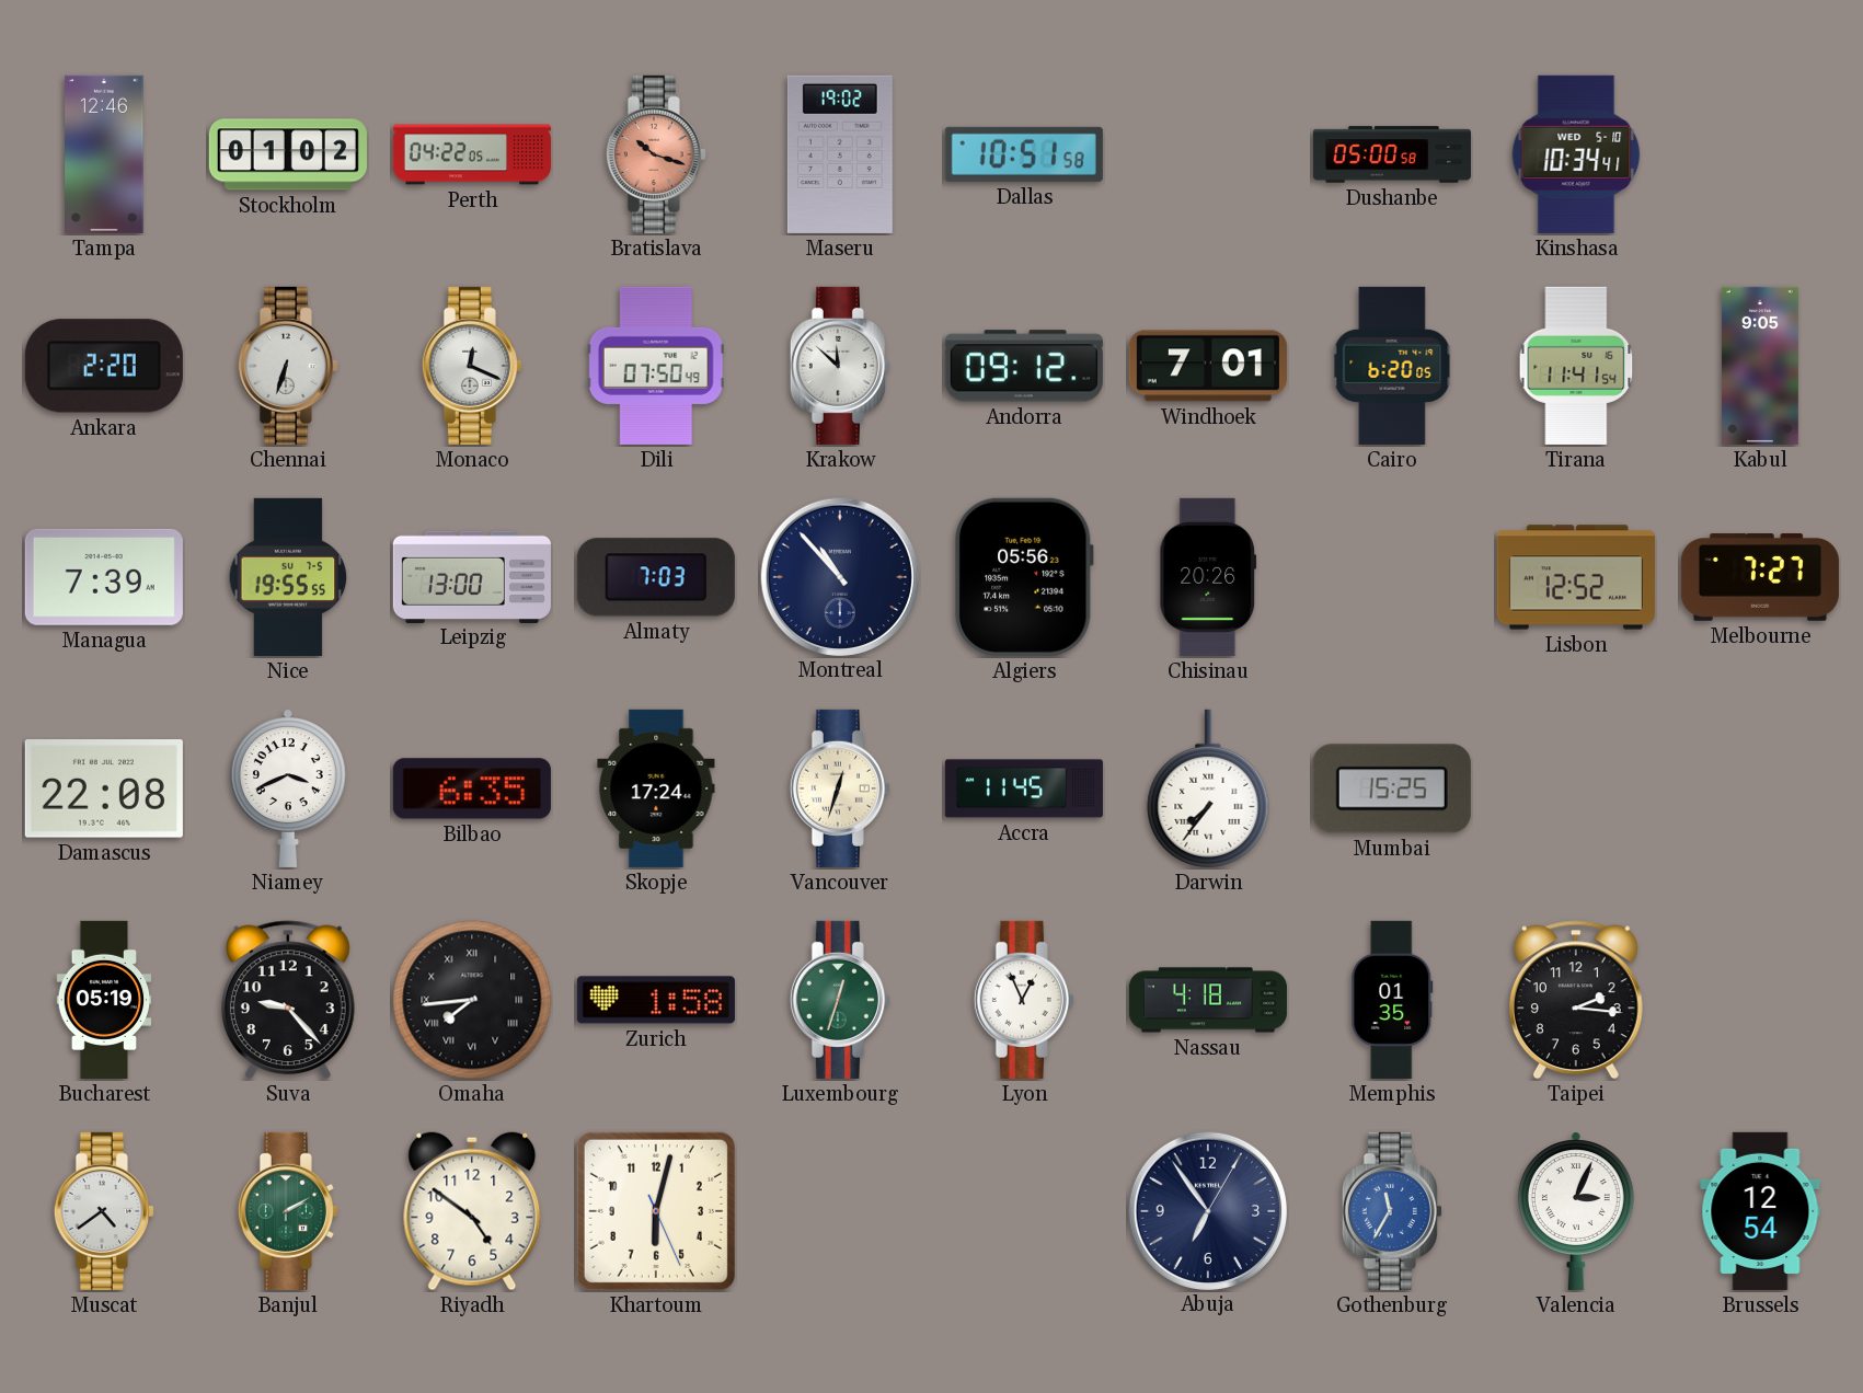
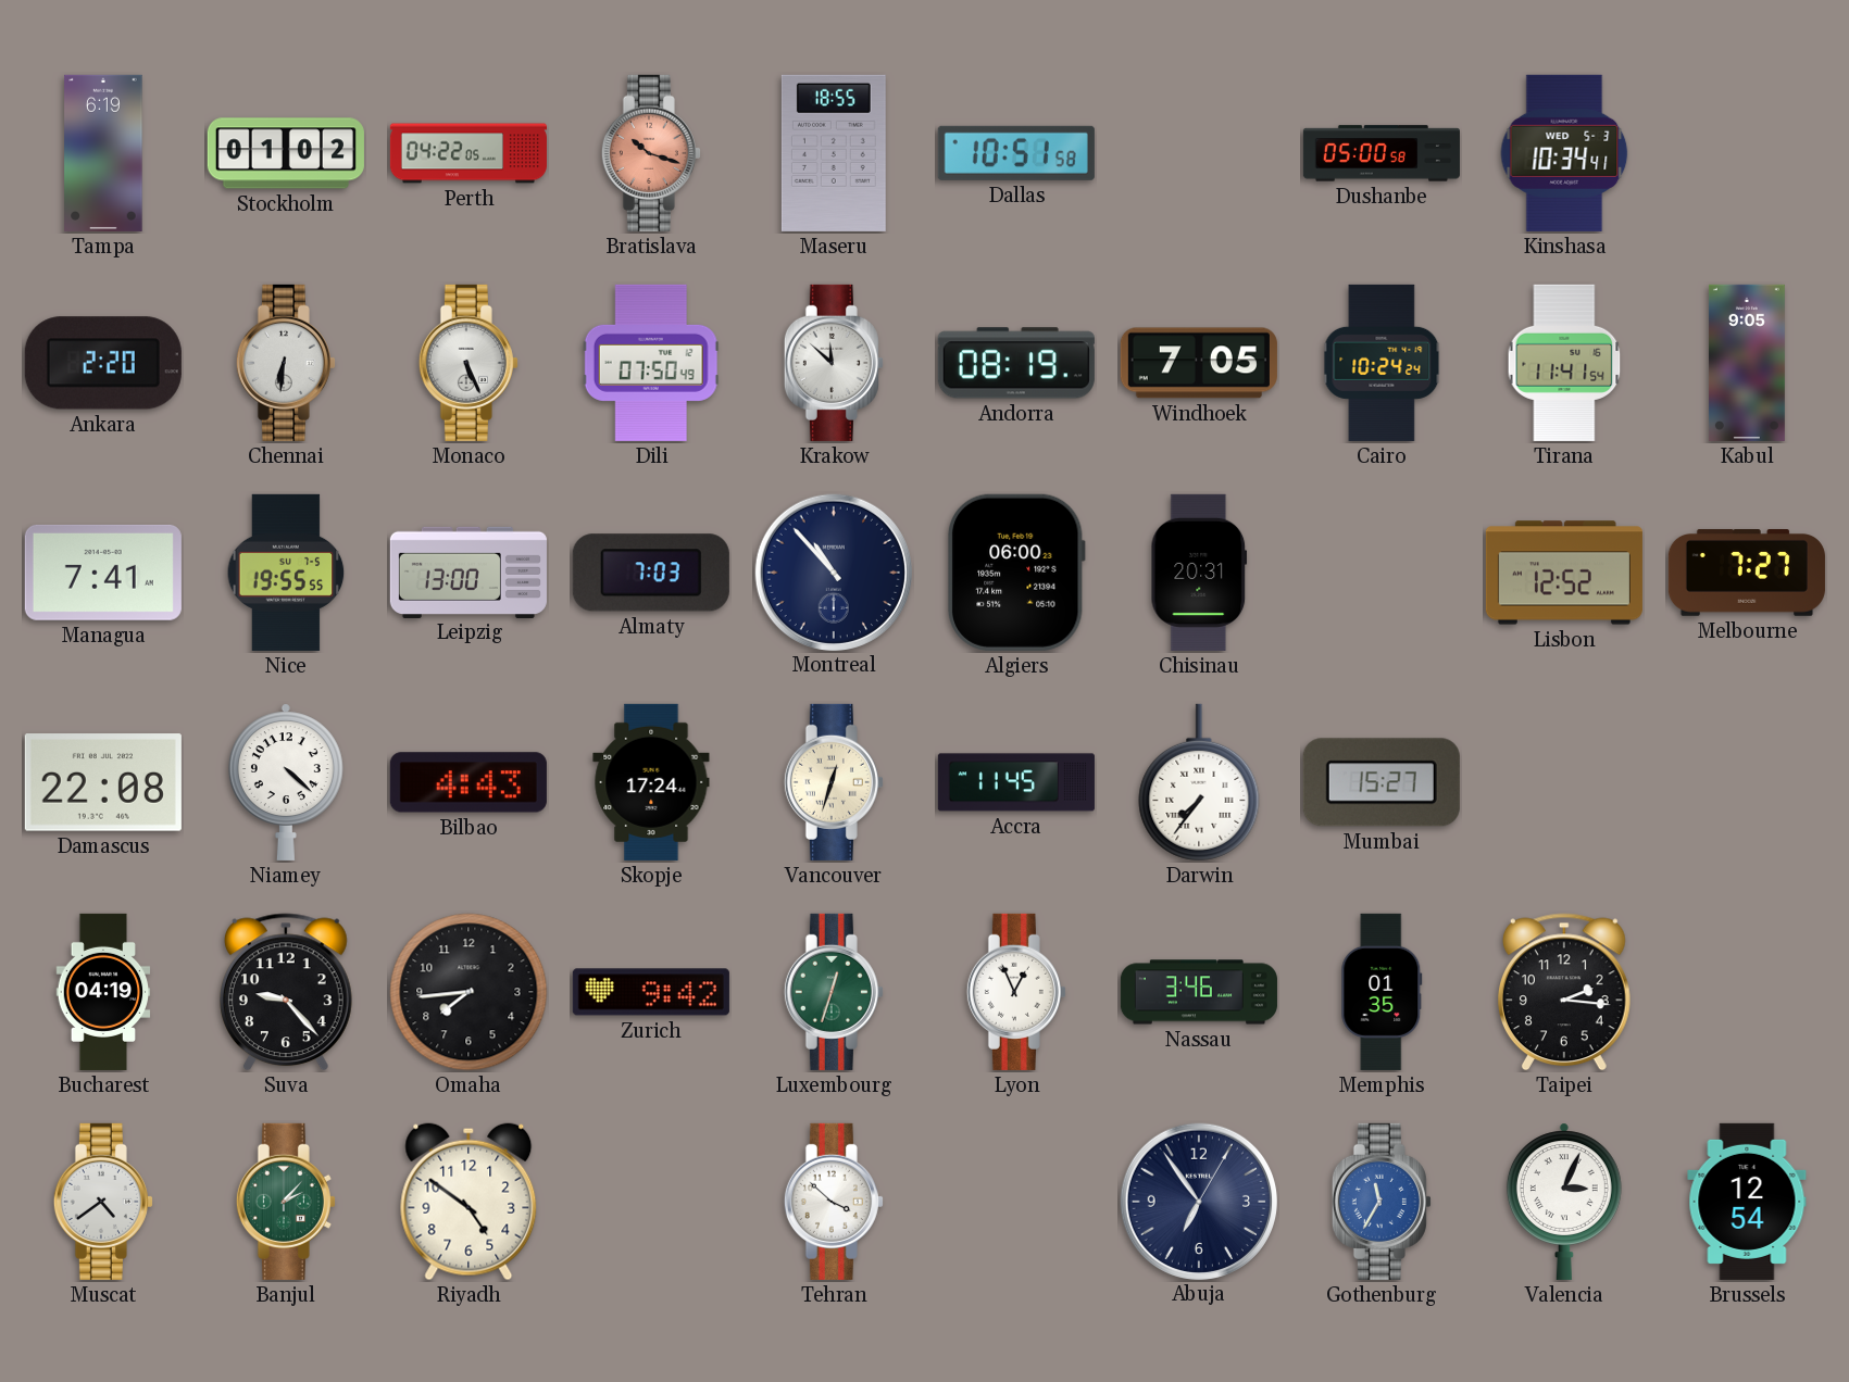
Tampa: 12:46 -> 6:19
Maseru: 19:02 -> 18:55
Kinshasa date: WED 5-10 -> WED 5-3
Chennai: 6:33 -> 6:31
Monaco: 12:19 -> 5:26
Andorra: 09:12 -> 08:19
Windhoek: 7:01 -> 7:05
Cairo: 6:20 -> 10:24
Managua: 7:39 -> 7:41
Algiers: 05:56 -> 06:00
Chisinau: 20:26 -> 20:31
Niamey: 3:41 -> 4:22
Bilbao: 6:35 -> 4:43
Mumbai: 15:25 -> 15:27
Bucharest: 05:19 -> 04:19
Omaha numerals: Roman -> Arabic
Zurich: 1:58 -> 9:42
Nassau: 4:18 -> 3:46
Banjul: 2:10 -> 2:07
Khartoum: 6:02 -> none
Tehran: none -> 3:52
